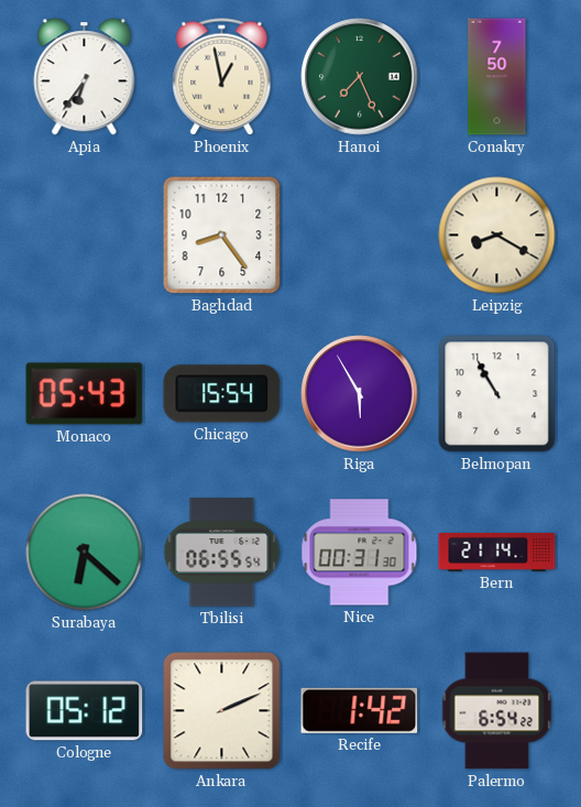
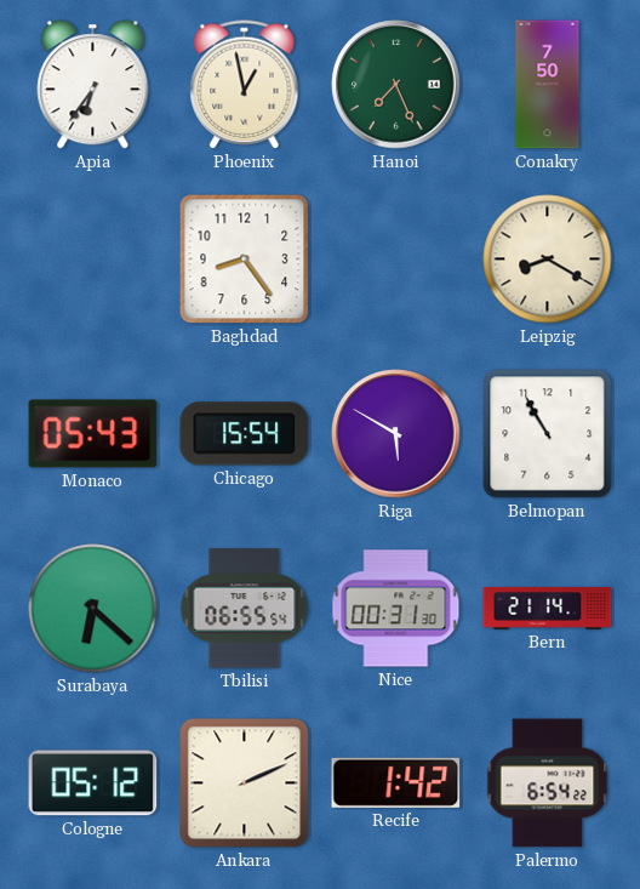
Riga: 5:55 -> 5:50
